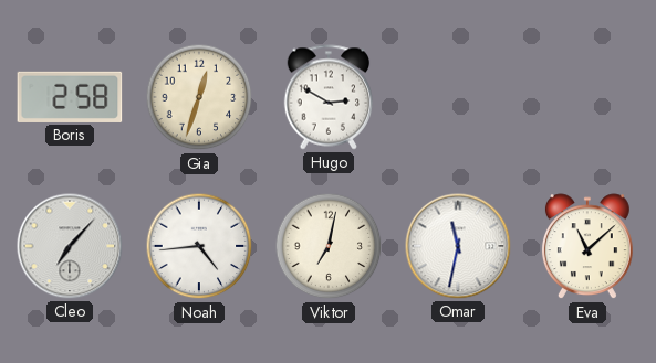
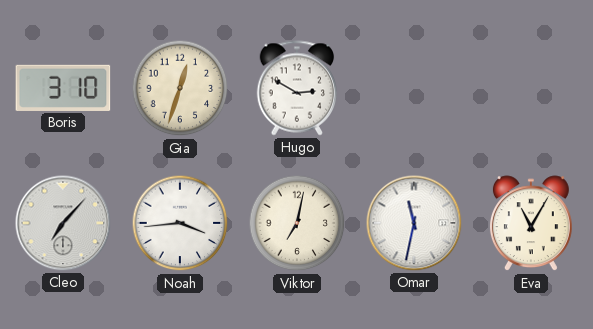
Boris: 2:58 -> 3:10
Noah: 4:44 -> 3:44
Eva: 11:08 -> 11:05
